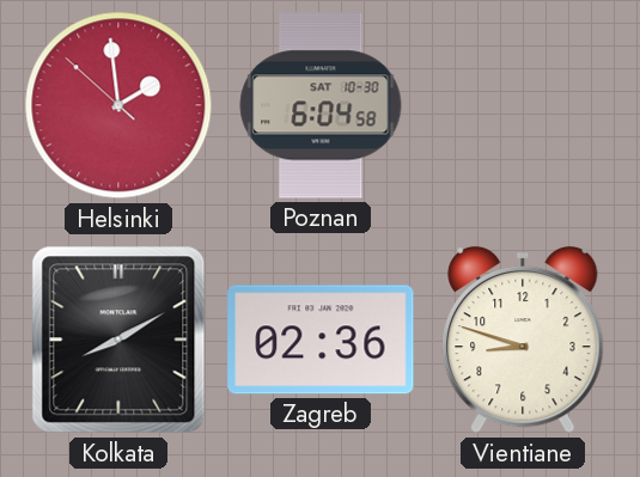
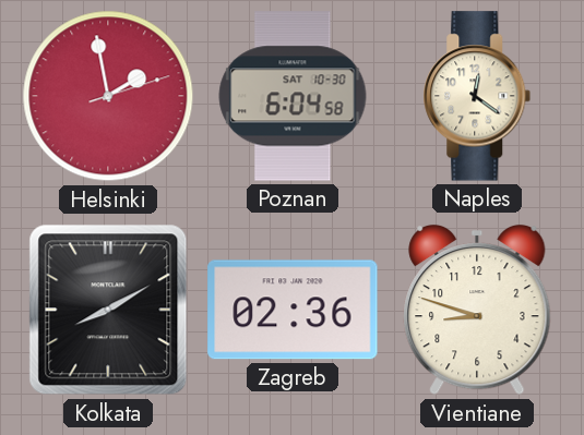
Helsinki: 1:58:52 -> 1:58:12
Naples: none -> 12:21
